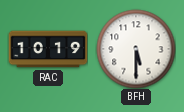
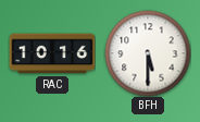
RAC: 10:19 -> 10:16
